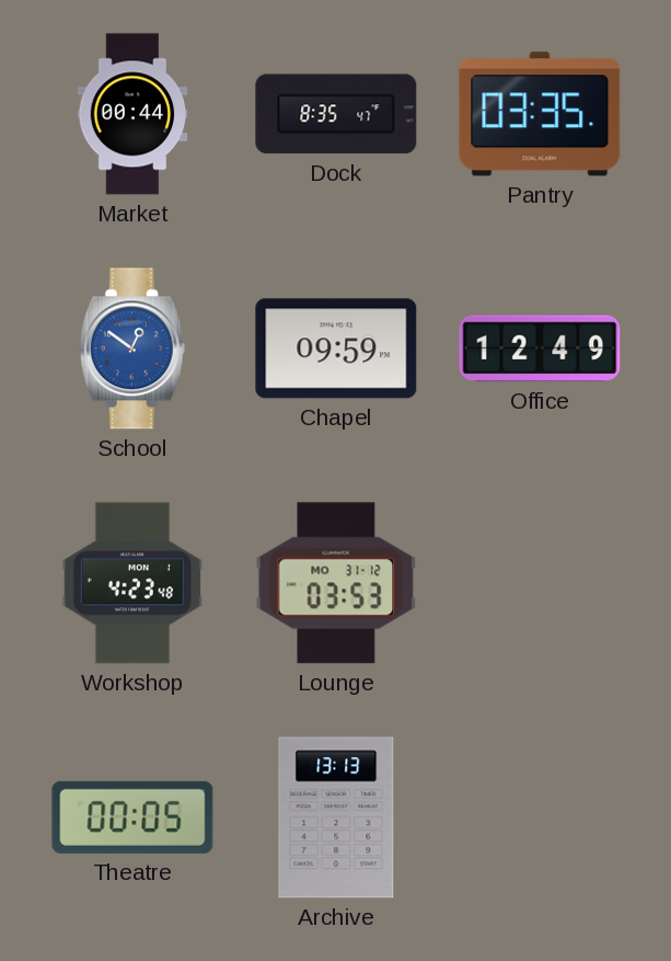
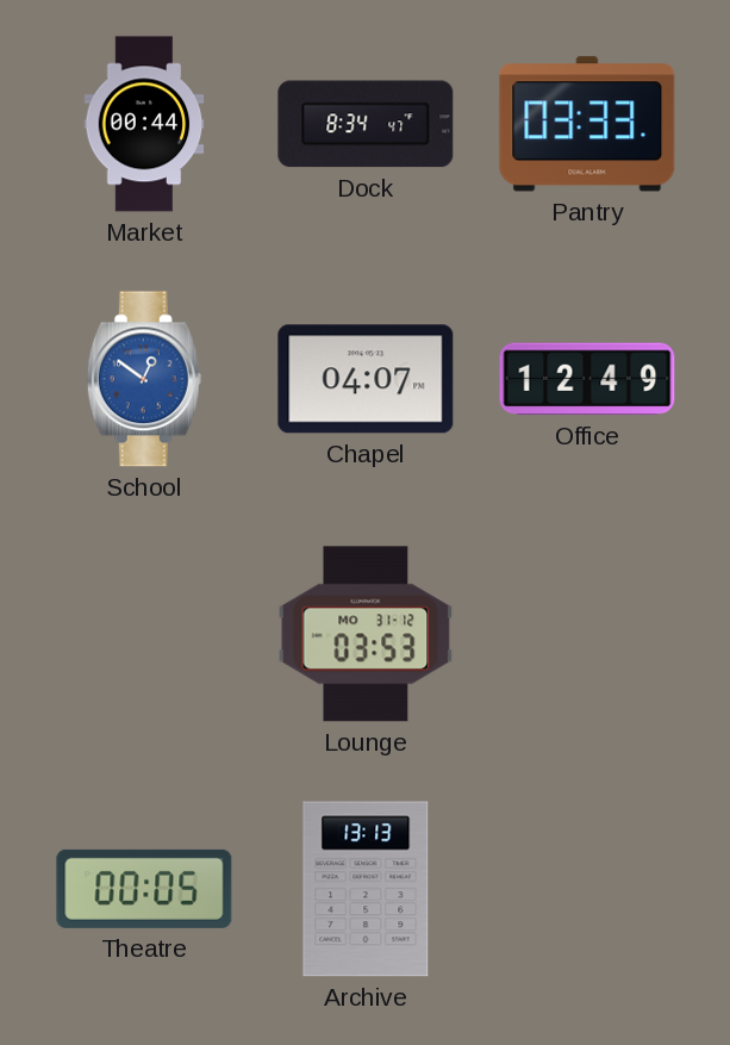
Dock: 8:35 -> 8:34
Pantry: 03:35 -> 03:33
Chapel: 09:59 -> 04:07
Workshop: 4:23 -> none
